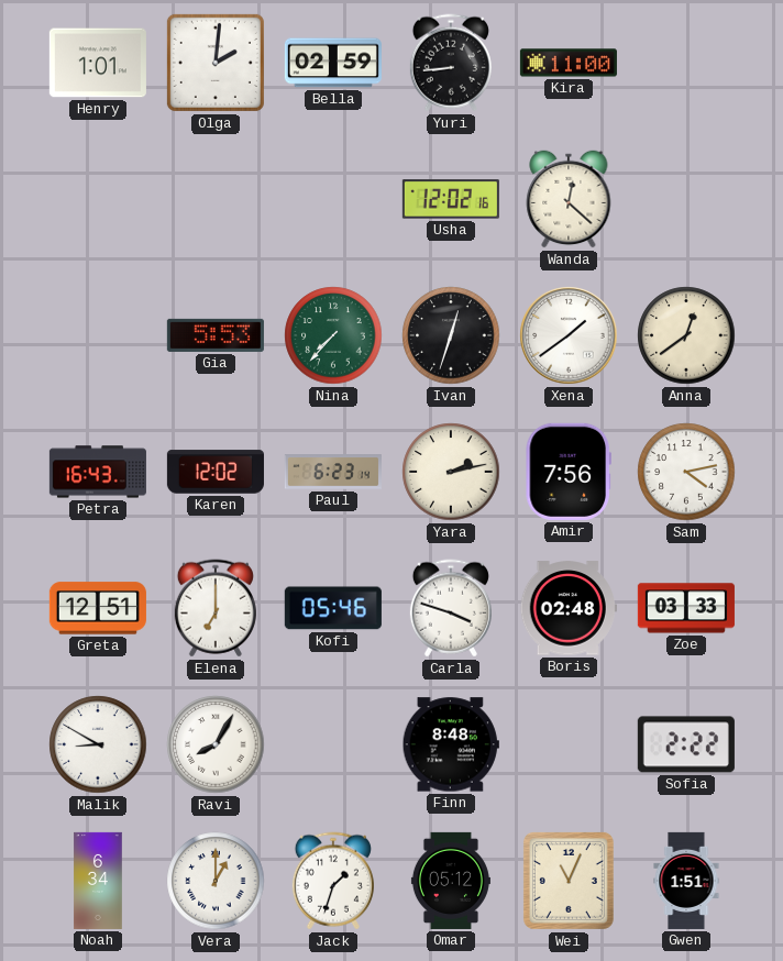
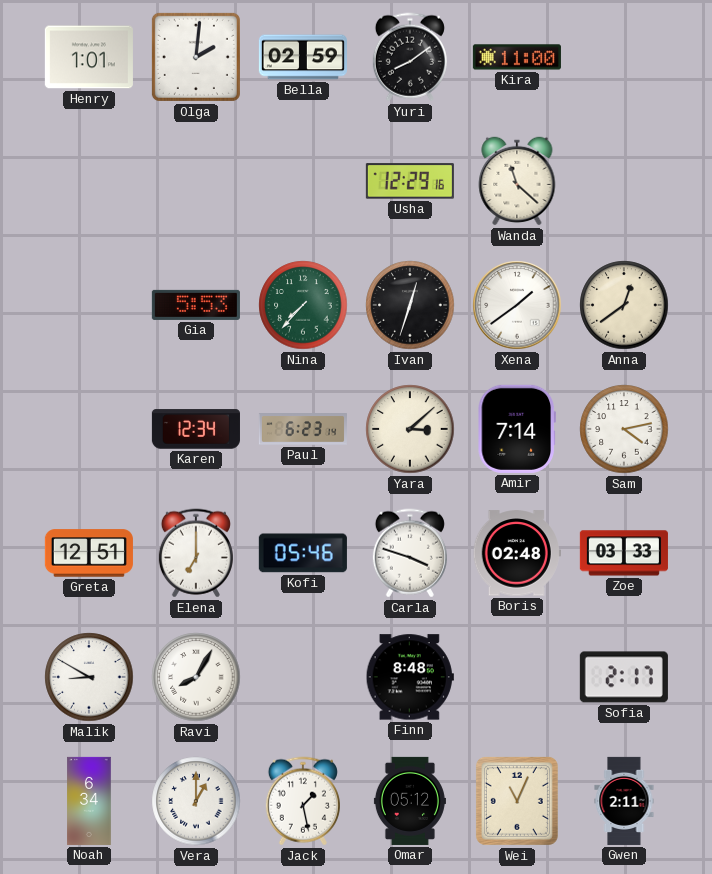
Yuri: 8:44 -> 8:09
Usha: 12:02 -> 12:29
Wanda: 12:22 -> 11:22
Petra: 16:43 -> none
Karen: 12:02 -> 12:34
Yara: 2:13 -> 3:08
Amir: 7:56 -> 7:14
Sofia: 2:22 -> 2:17
Jack: 1:33 -> 1:28
Gwen: 1:51 -> 2:11
